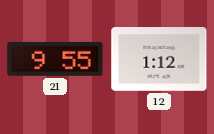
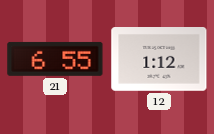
21: 9:55 -> 6:55
